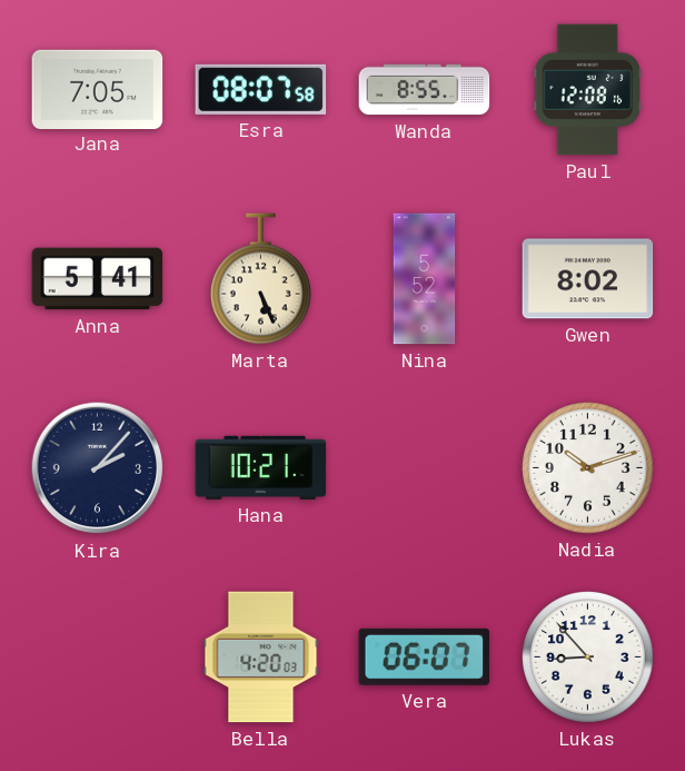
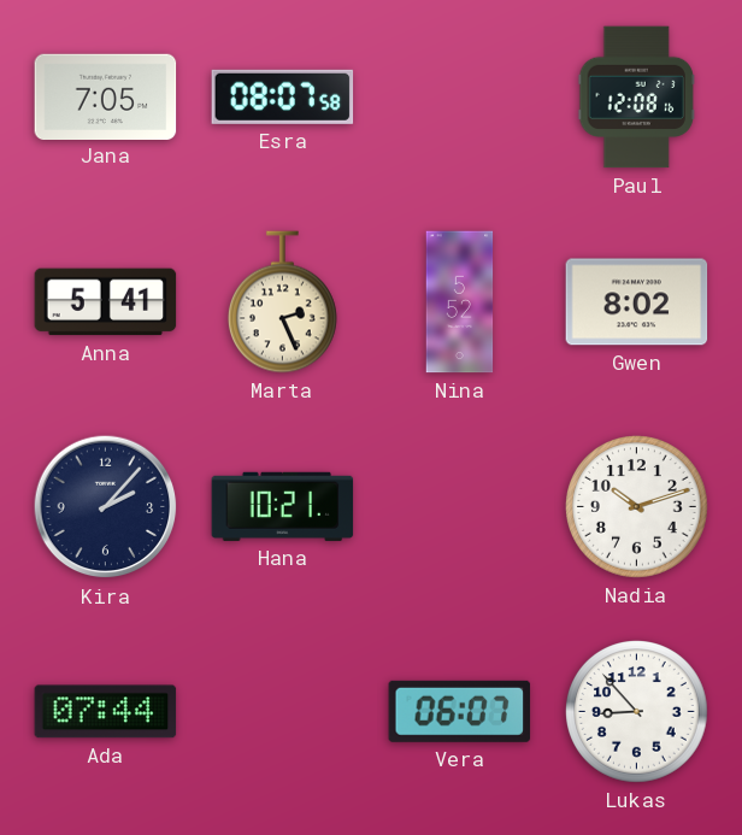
Wanda: 8:55 -> none
Marta: 5:26 -> 2:26
Ada: none -> 07:44
Bella: 4:20 -> none
